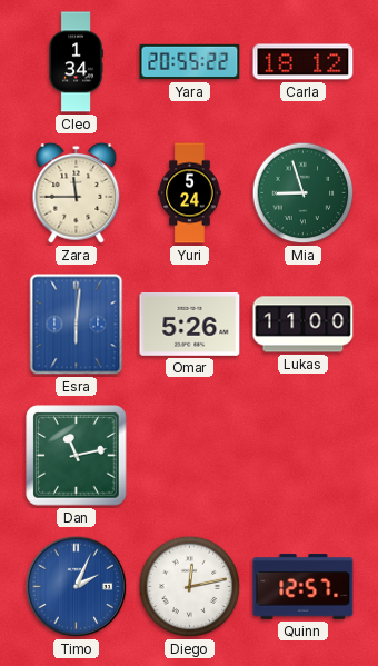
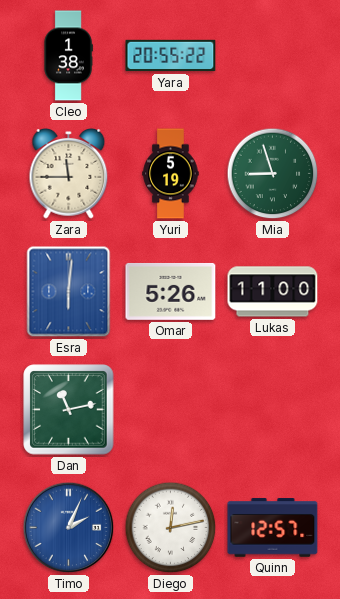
Cleo: 1:34 -> 1:38
Carla: 18:12 -> none
Yuri: 5:24 -> 5:19
